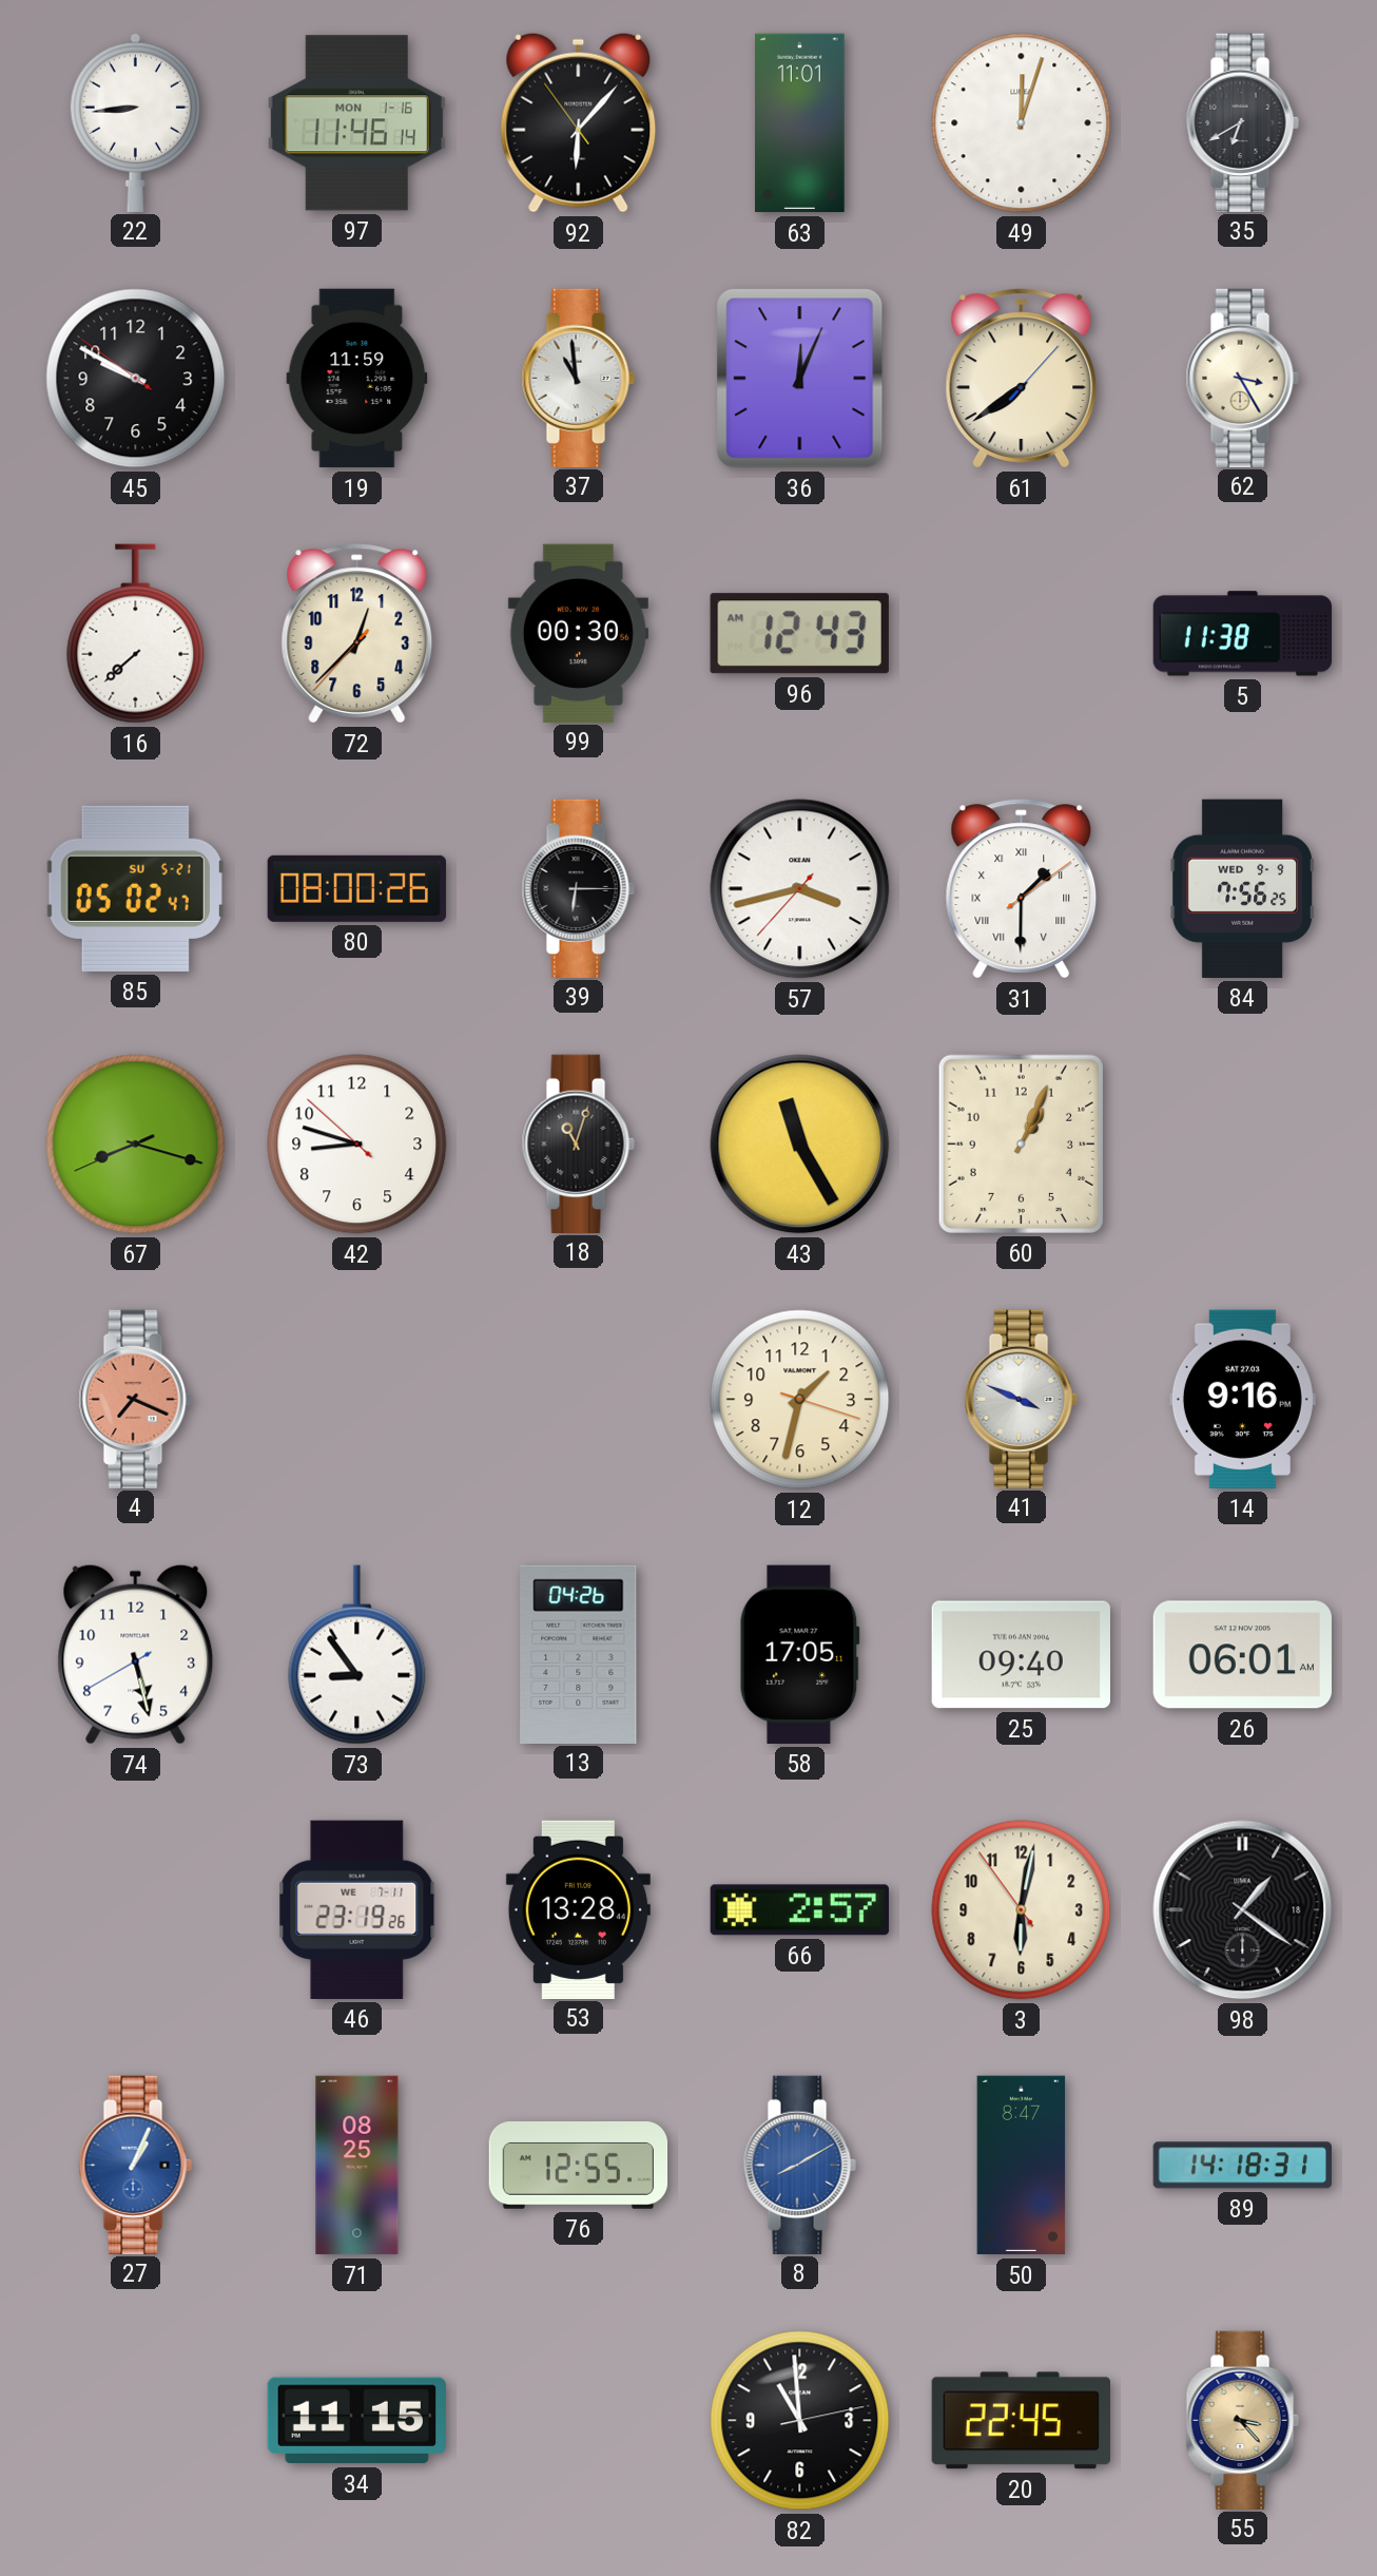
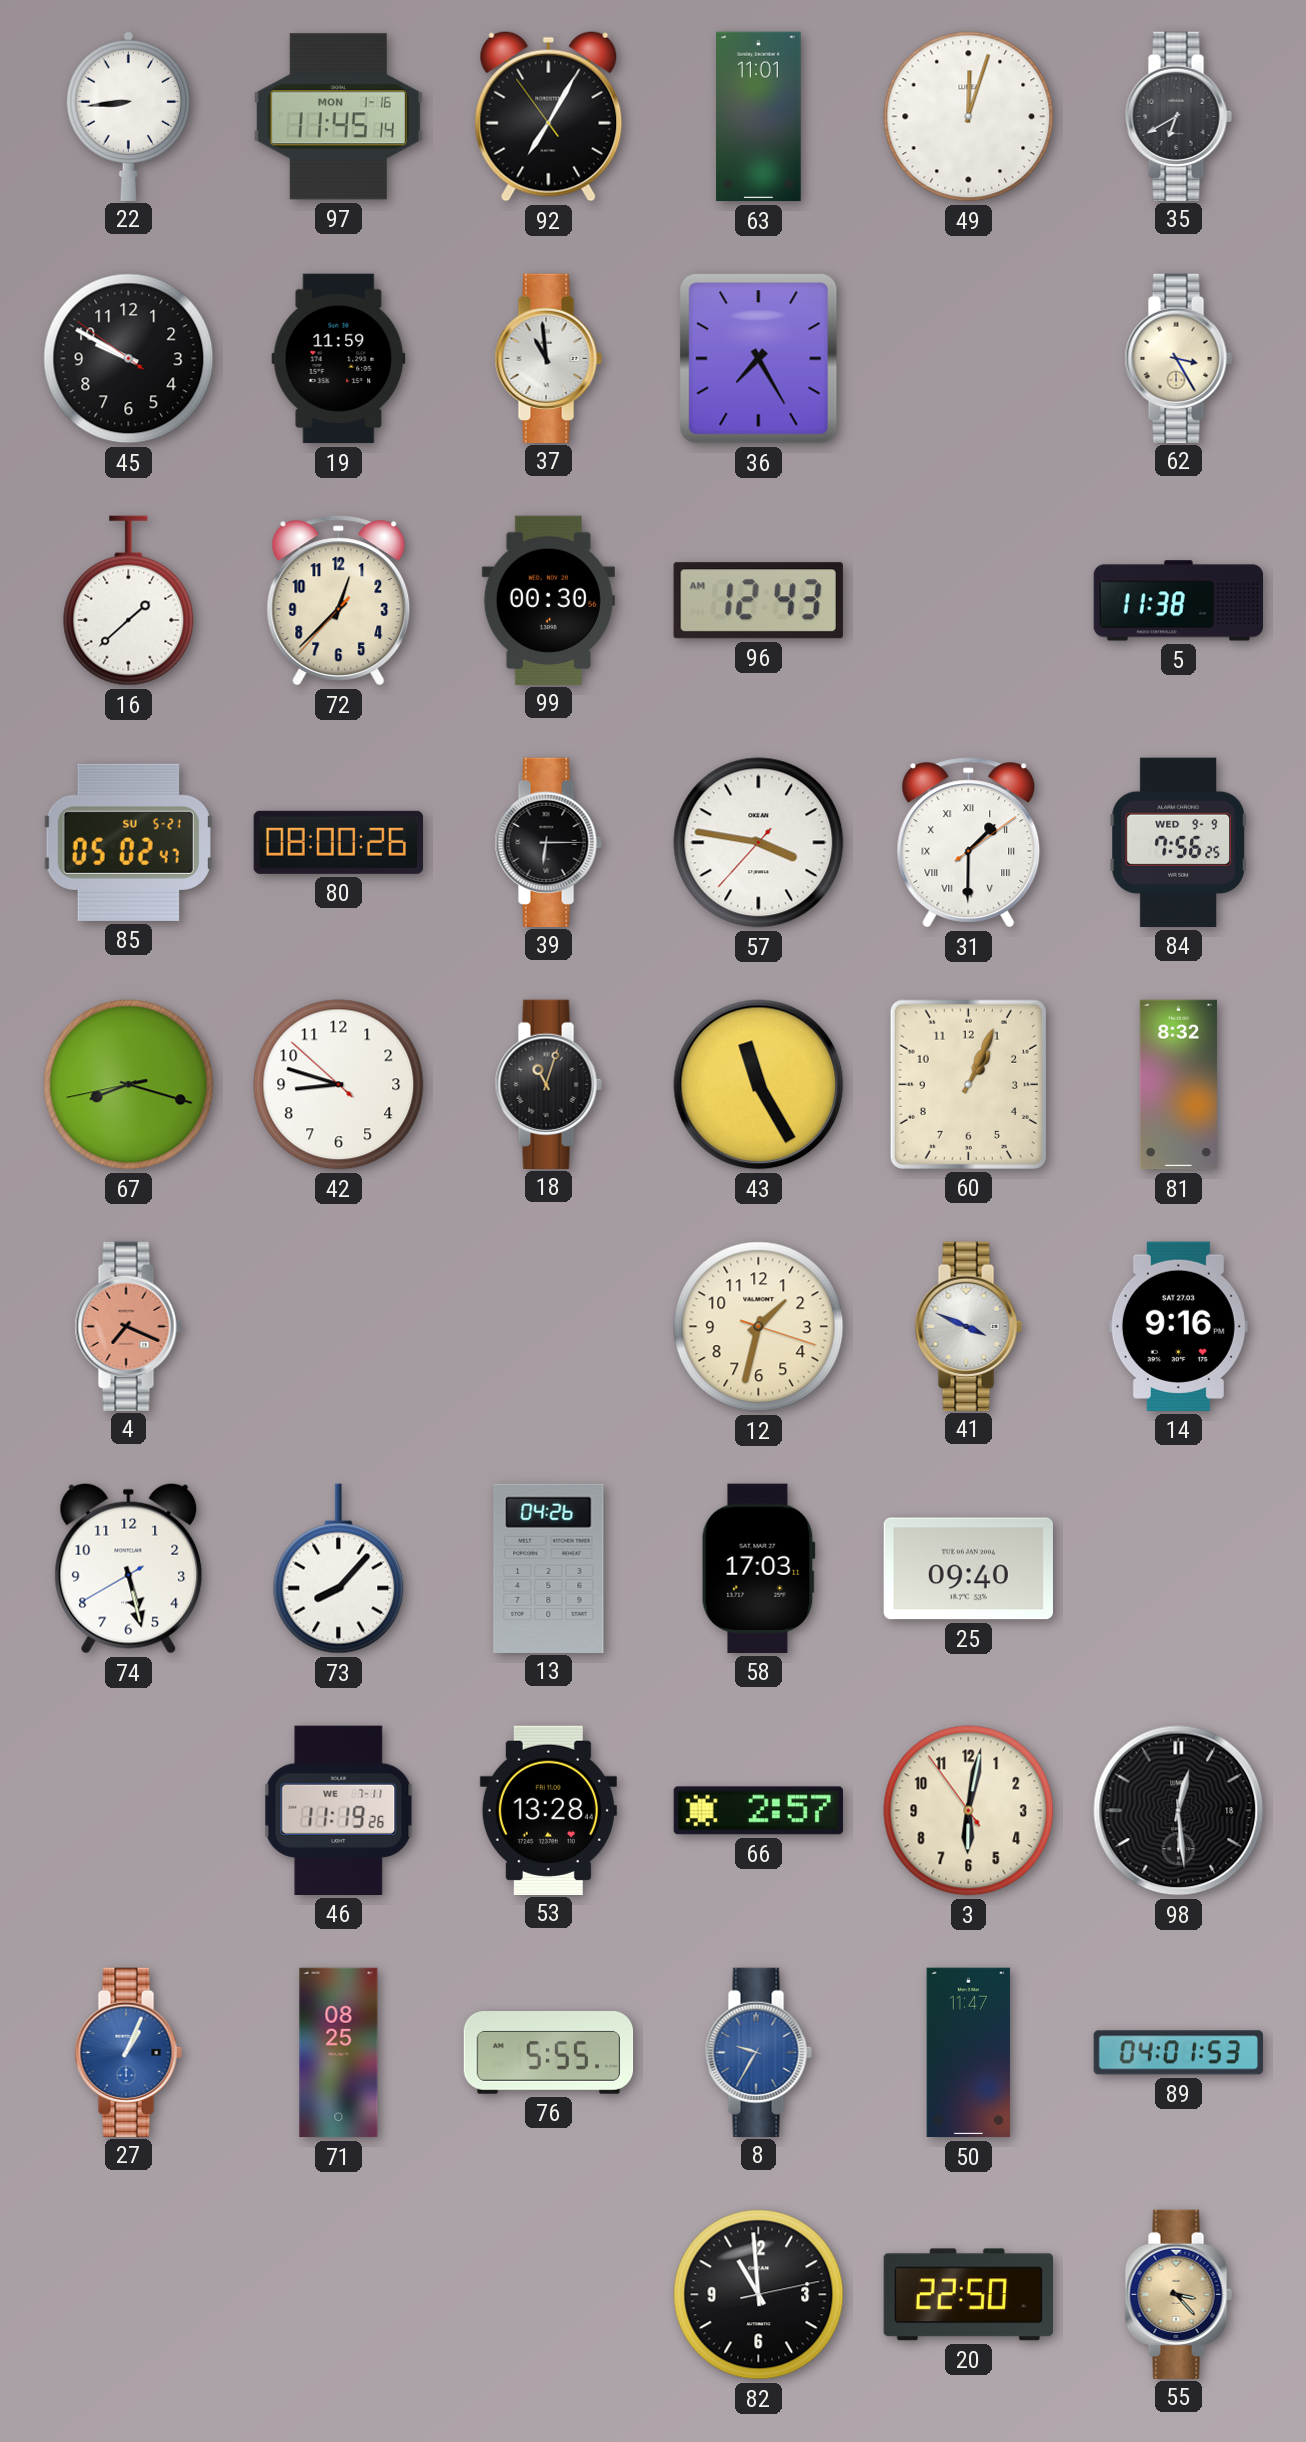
97: 11:46 -> 11:45
92: 6:06 -> 7:04
36: 12:04 -> 7:25
61: 7:39 -> none
16: 7:38 -> 1:38
57: 3:42 -> 3:46
67: 8:17:41 -> 8:17:43
81: none -> 8:32
73: 8:54 -> 8:07
58: 17:05 -> 17:03
26: 06:01 -> none
46: 23:19 -> 11:19
98: 1:21 -> 12:29
76: 12:55 -> 5:55
8: 8:10 -> 9:35
50: 8:47 -> 11:47
89: 14:18 -> 04:01
34: 11:15 -> none
20: 22:45 -> 22:50
